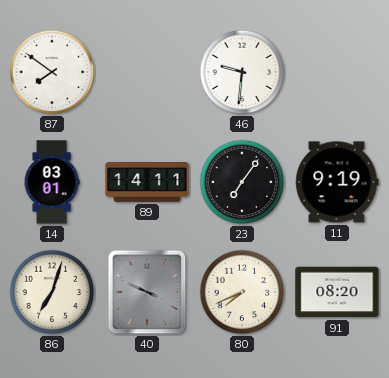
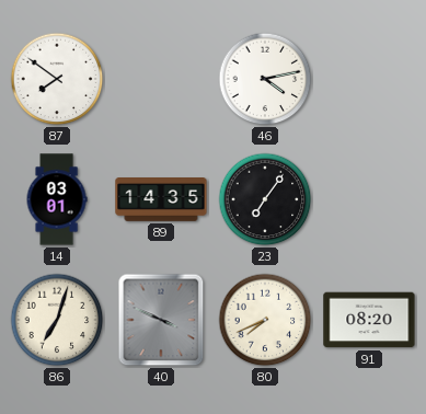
46: 9:31 -> 4:13
89: 14:11 -> 14:35
11: 9:19 -> none
